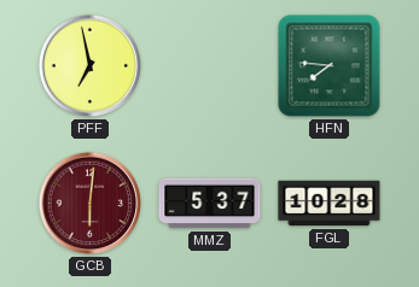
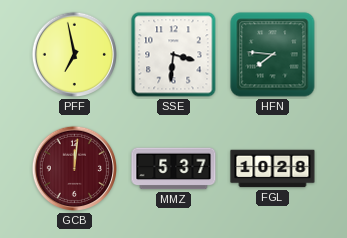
SSE: none -> 3:31
GCB: 6:01 -> 12:01
